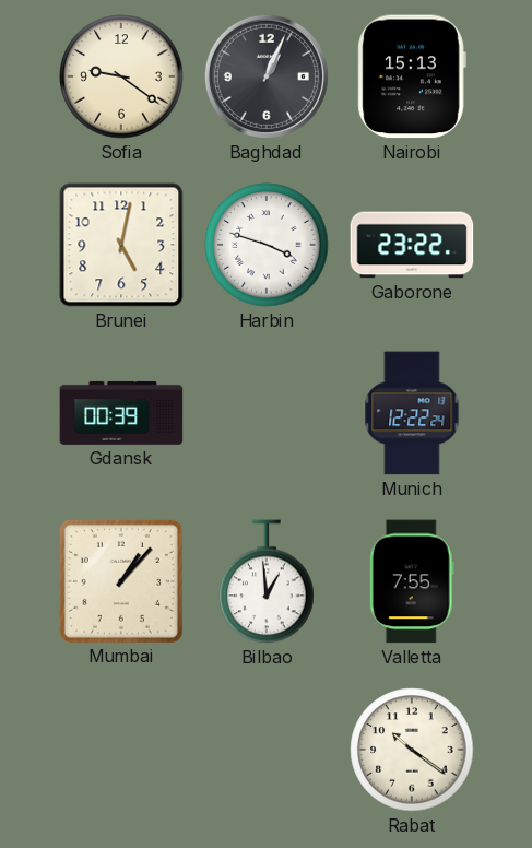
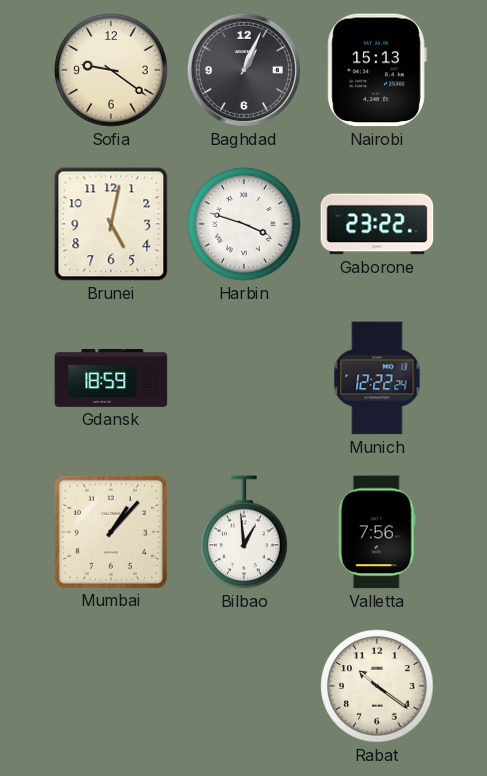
Gdansk: 00:39 -> 18:59
Valletta: 7:55 -> 7:56
